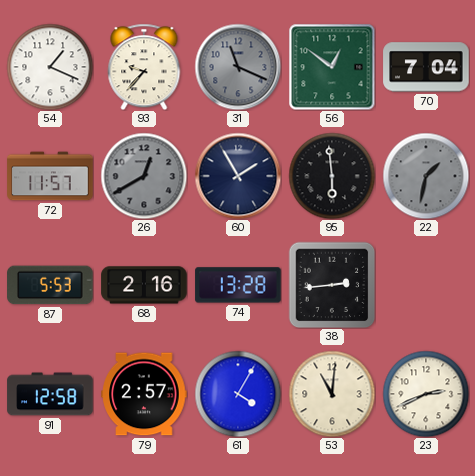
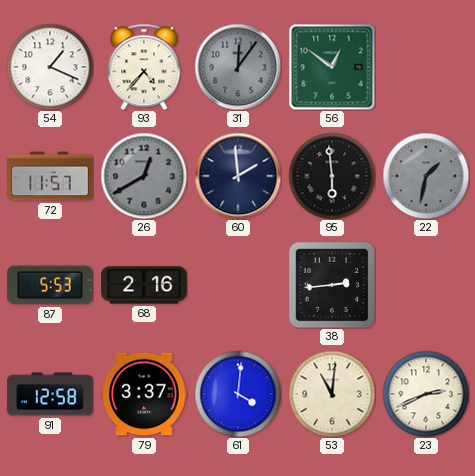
93: 9:37 -> 4:37
31: 11:19 -> 12:06
70: 7:04 -> none
60: 1:55 -> 1:59
74: 13:28 -> none
79: 2:57 -> 3:37
61: 4:05 -> 4:01
